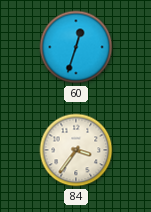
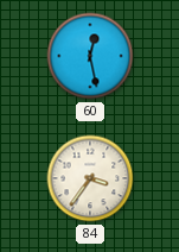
60: 12:33 -> 12:28
